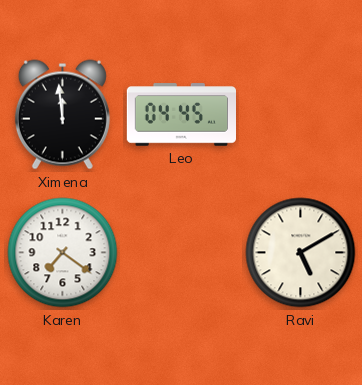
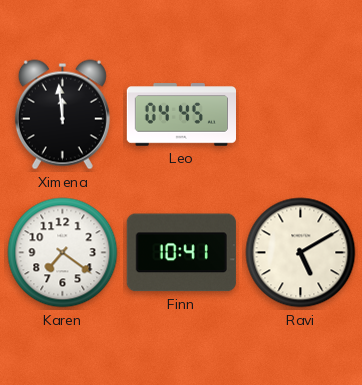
Finn: none -> 10:41
